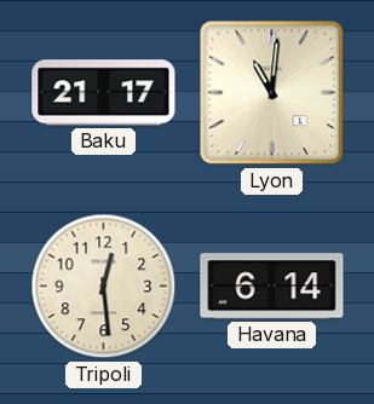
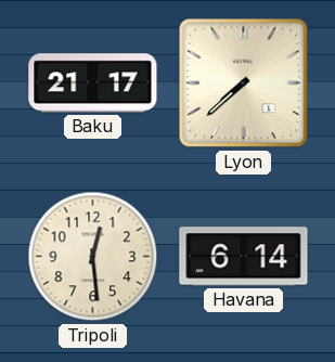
Lyon: 11:01 -> 7:38
